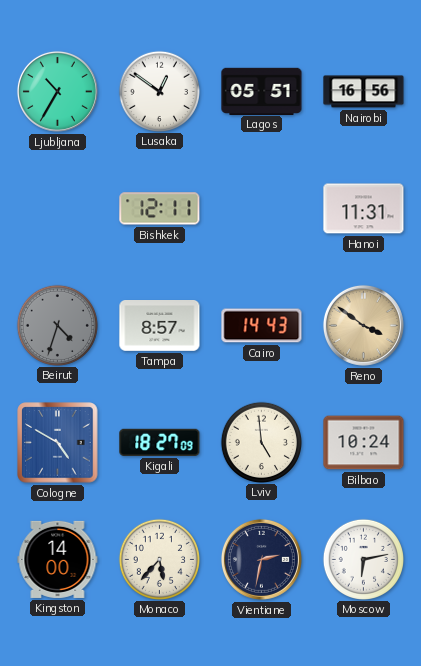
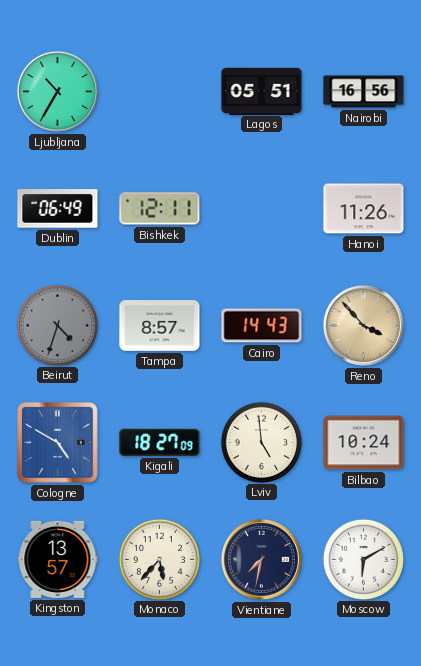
Lusaka: 12:51 -> none
Dublin: none -> 06:49
Hanoi: 11:31 -> 11:26
Reno: 3:51 -> 3:53
Kingston: 14:00 -> 13:57
Vientiane: 2:32 -> 7:32
Moscow: 6:13 -> 6:10
